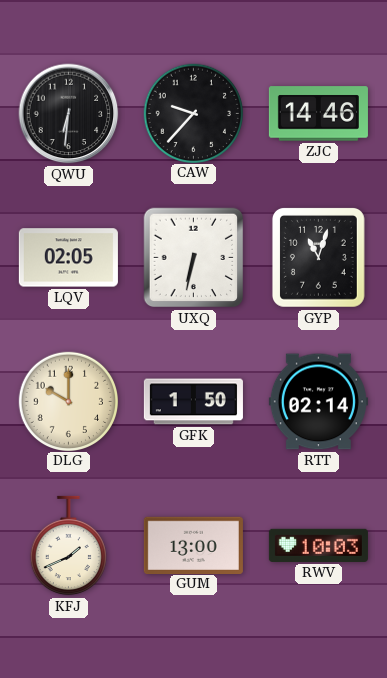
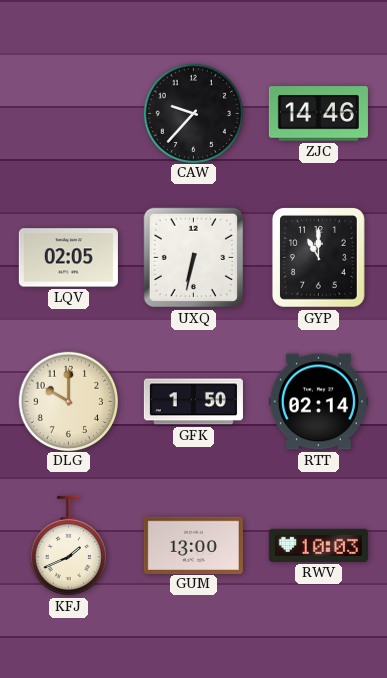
QWU: 6:31 -> none
GYP: 11:03 -> 11:00
